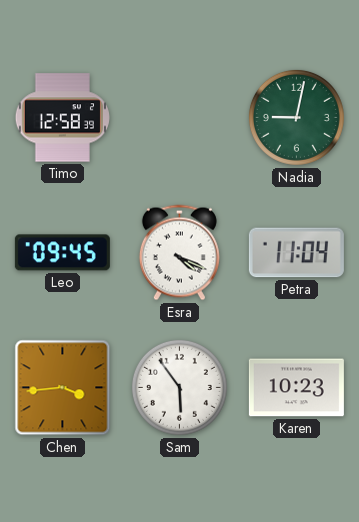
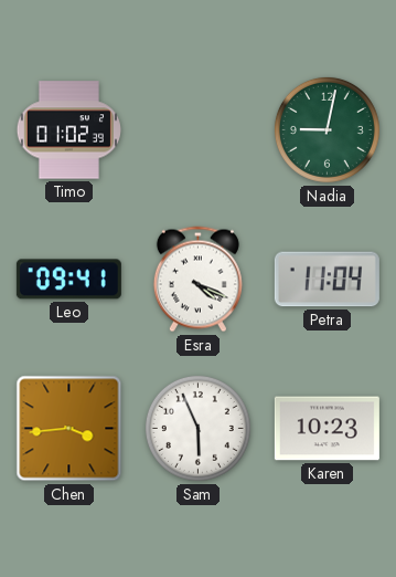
Timo: 12:58 -> 01:02
Leo: 09:45 -> 09:41
Sam: 5:54 -> 5:56
